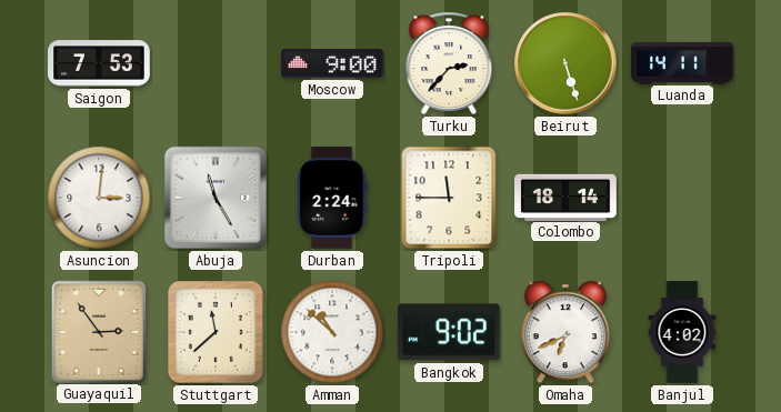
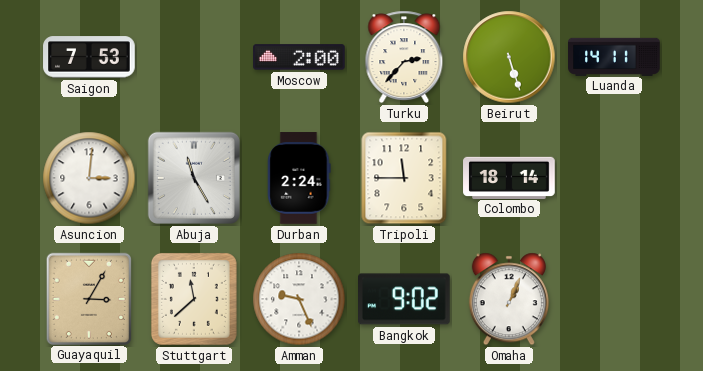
Moscow: 9:00 -> 2:00
Guayaquil: 2:54 -> 3:05
Amman: 10:52 -> 9:26
Omaha: 6:41 -> 1:04
Banjul: 4:02 -> none
